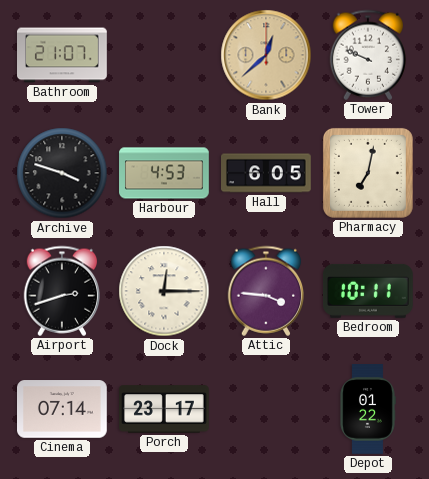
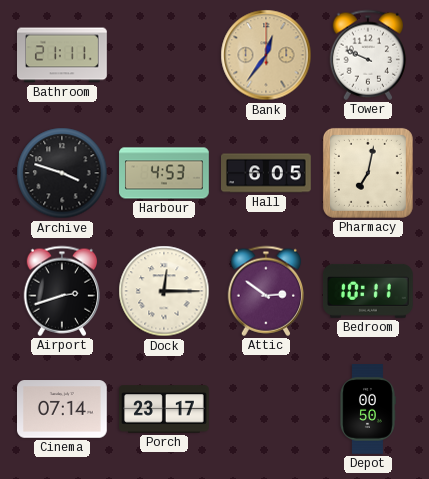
Bathroom: 21:07 -> 21:11
Bank: 12:38 -> 12:36
Attic: 3:46 -> 2:51
Depot: 01:22 -> 00:50
